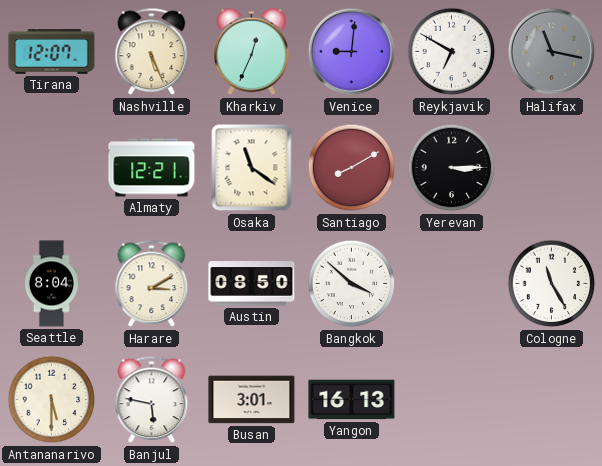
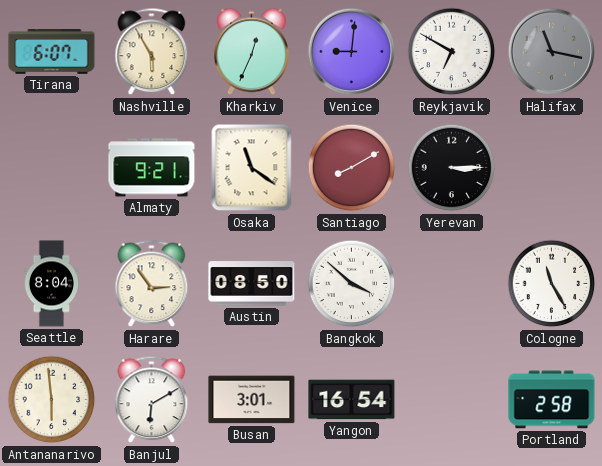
Tirana: 12:07 -> 6:07
Nashville: 5:26 -> 5:55
Almaty: 12:21 -> 9:21
Harare: 3:10 -> 2:54
Antananarivo: 5:30 -> 5:59
Banjul: 5:47 -> 6:10
Yangon: 16:13 -> 16:54
Portland: none -> 2:58
